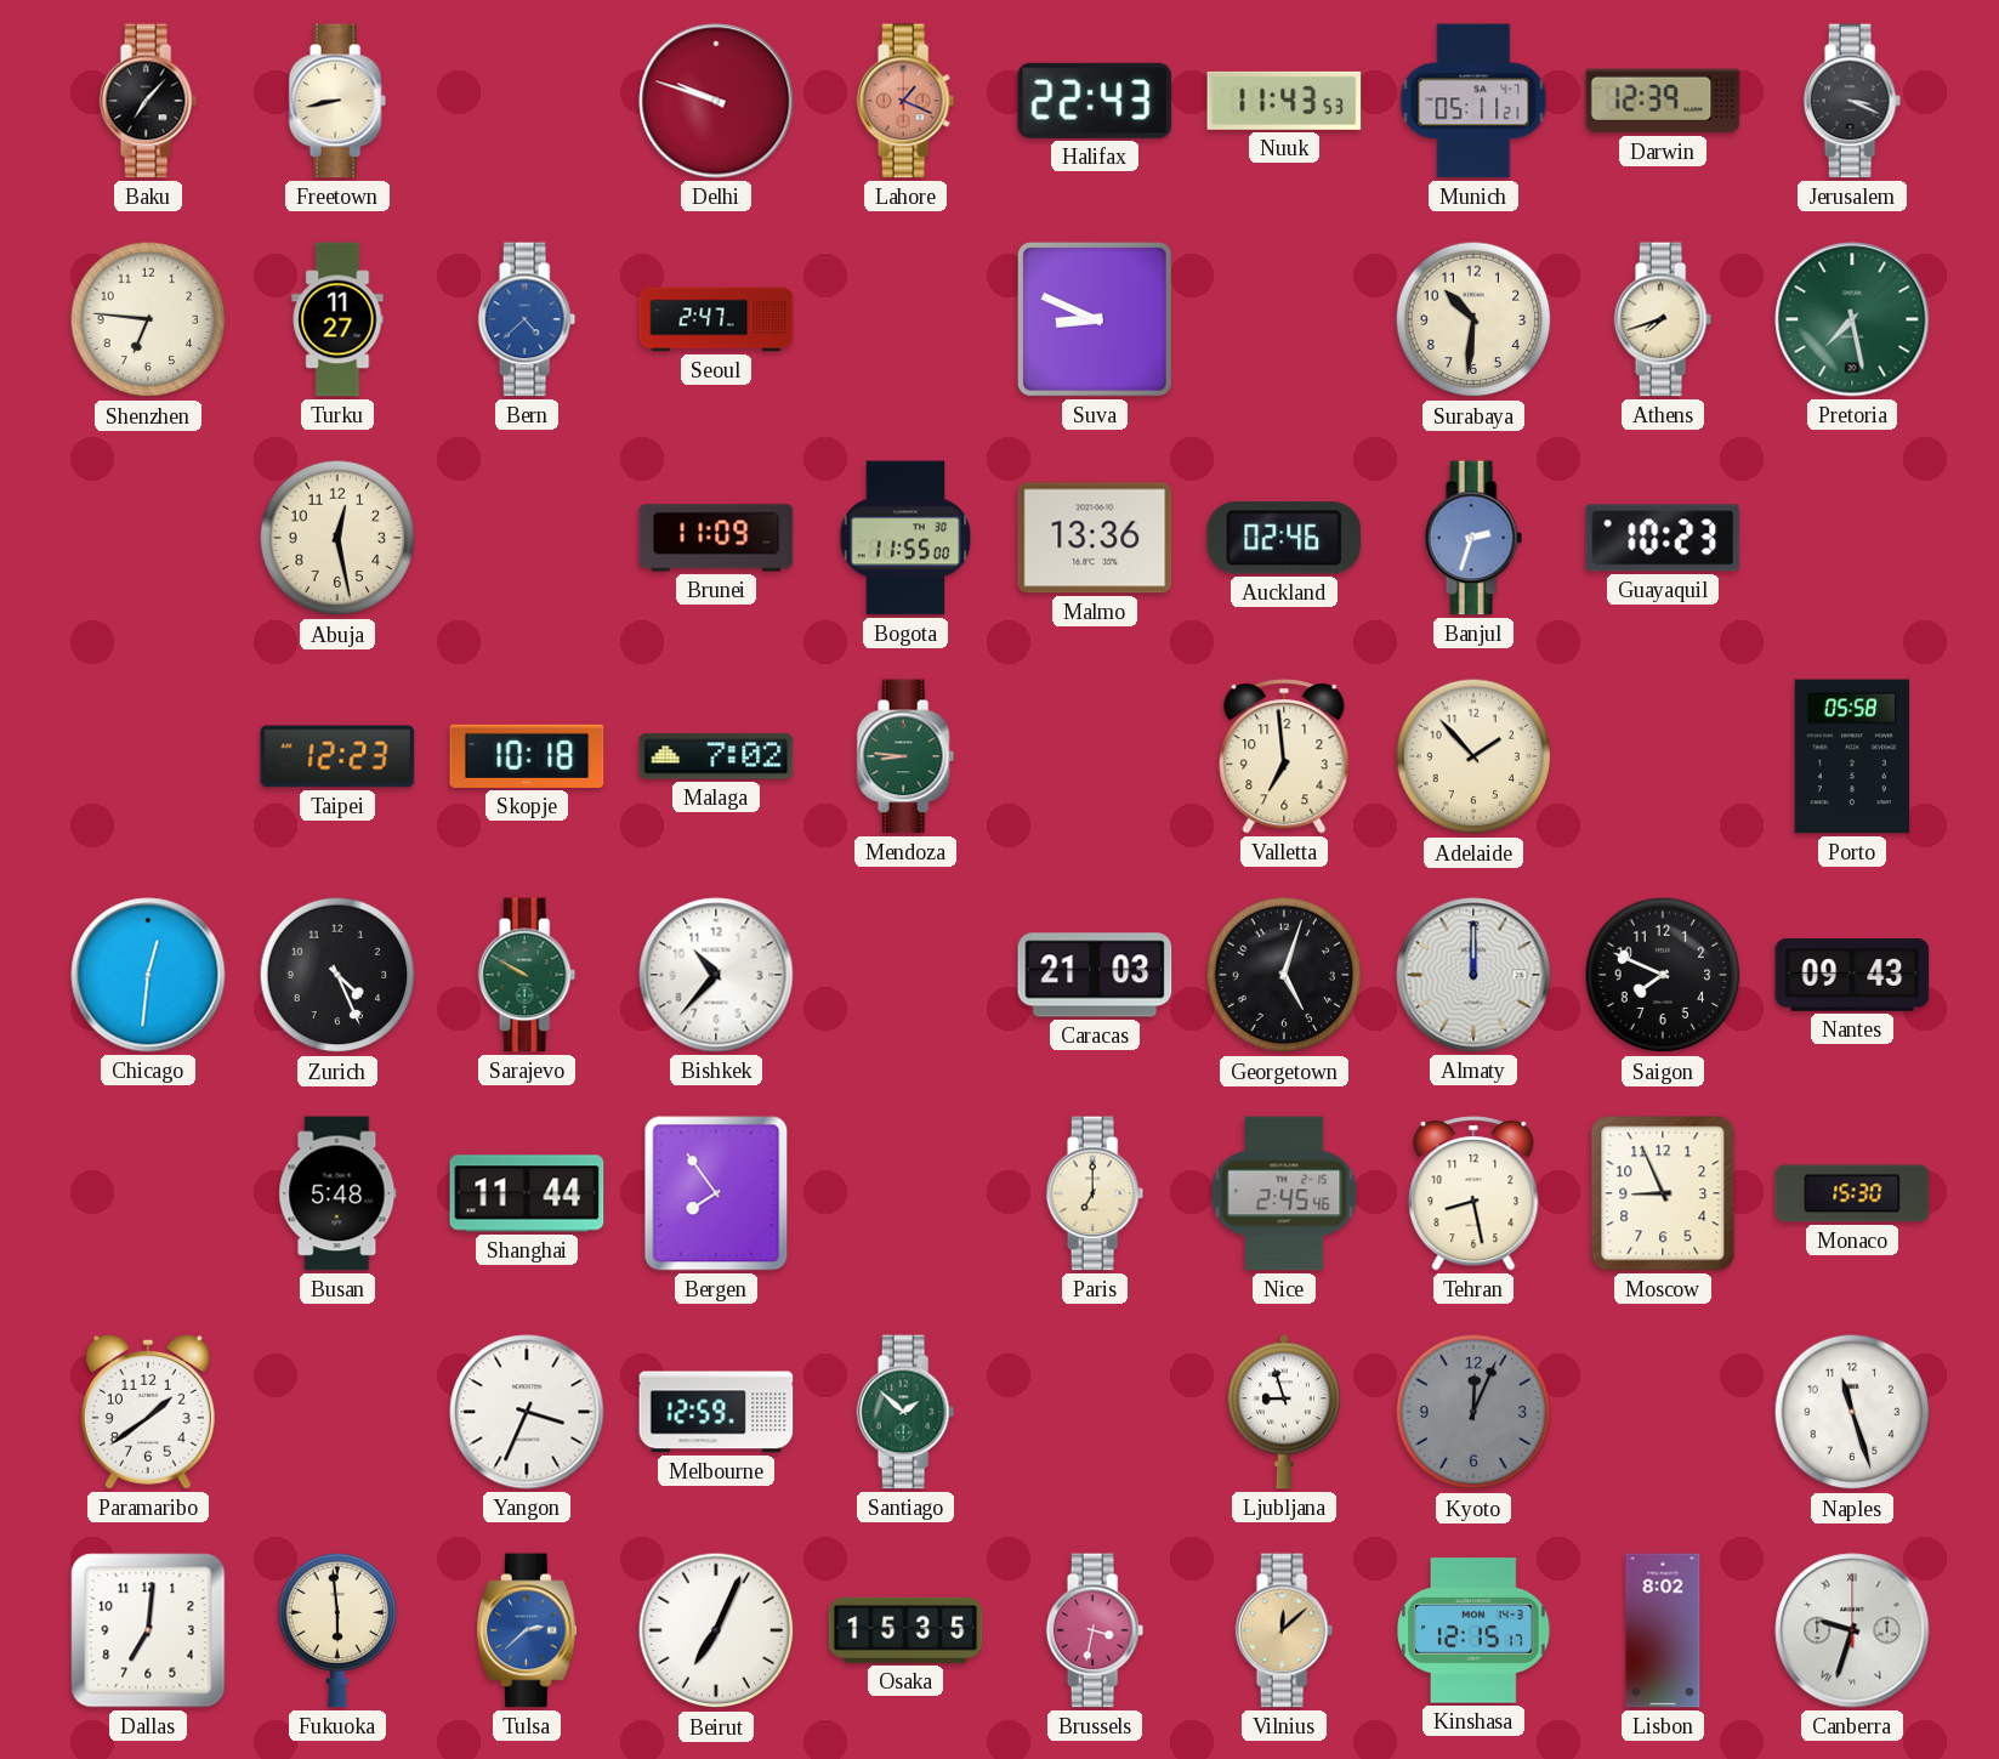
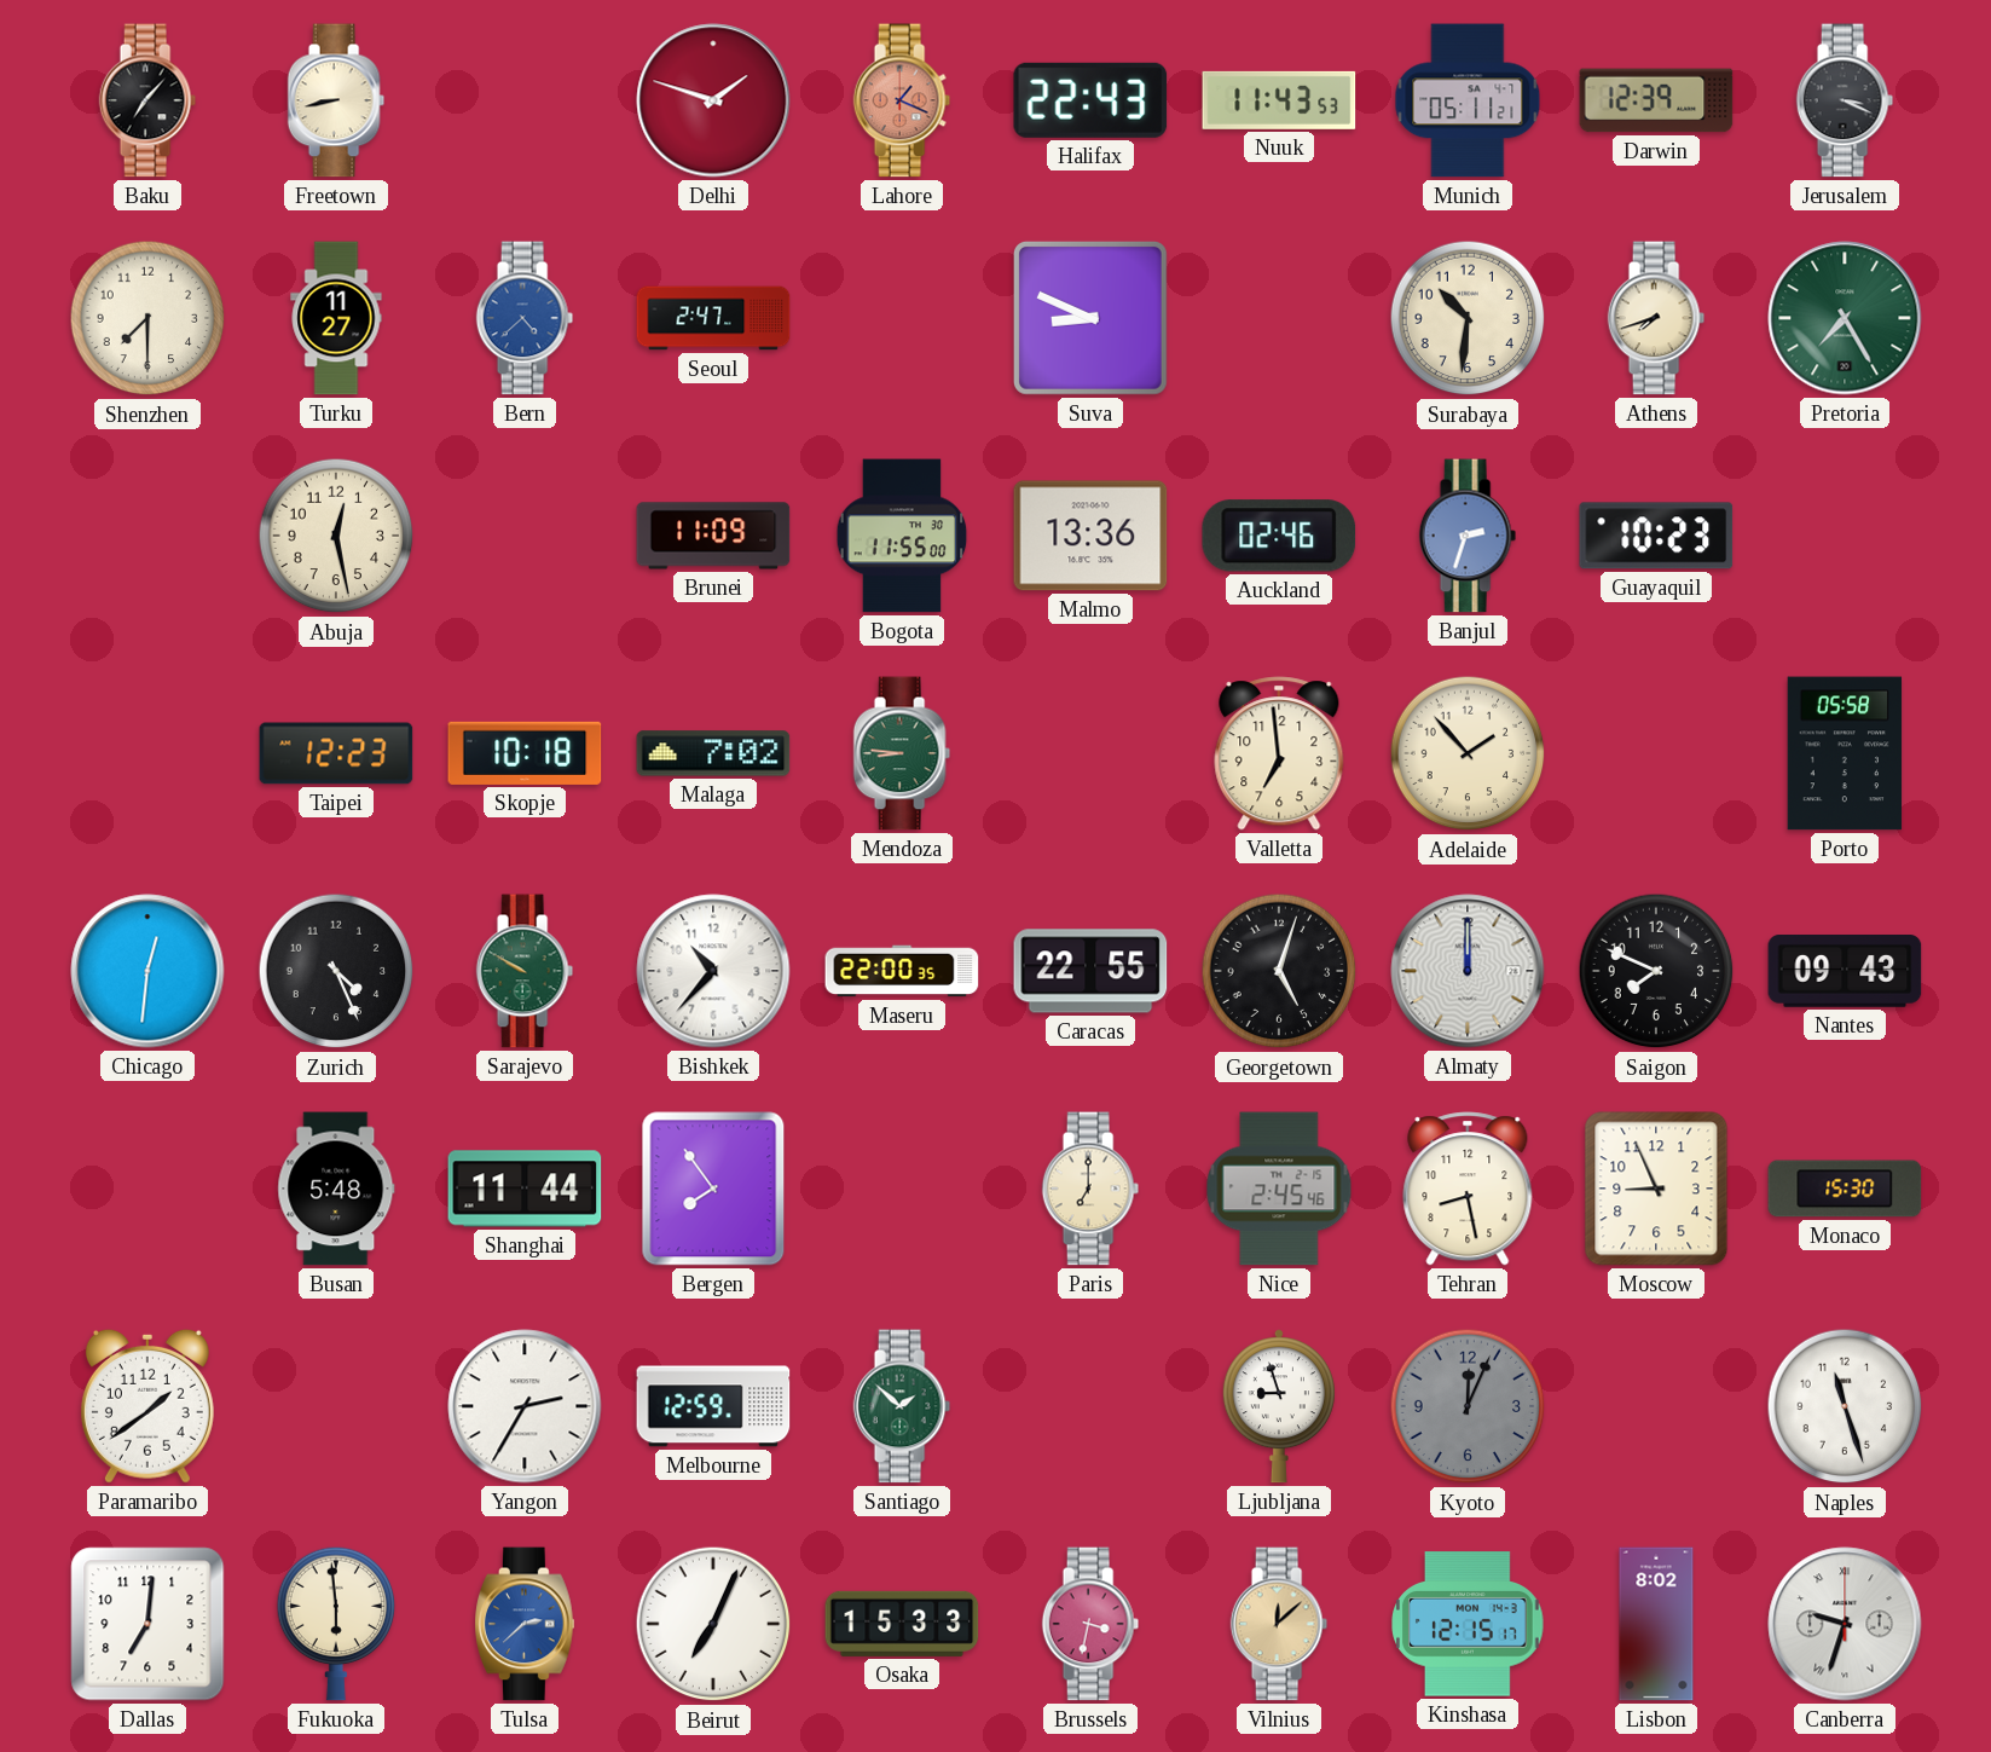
Delhi: 9:48 -> 1:48
Shenzhen: 6:46 -> 7:30
Pretoria: 7:28 -> 7:25
Maseru: none -> 22:00
Caracas: 21:03 -> 22:55
Yangon: 3:34 -> 2:35
Osaka: 15:35 -> 15:33
